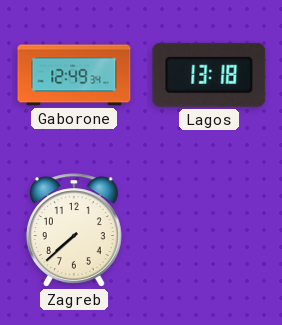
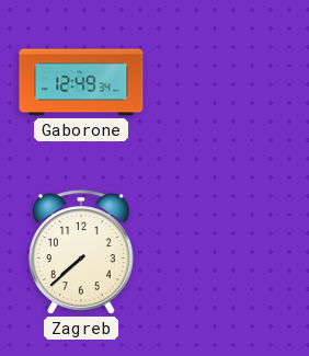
Lagos: 13:18 -> none
